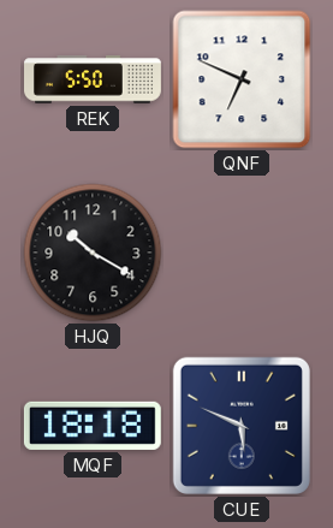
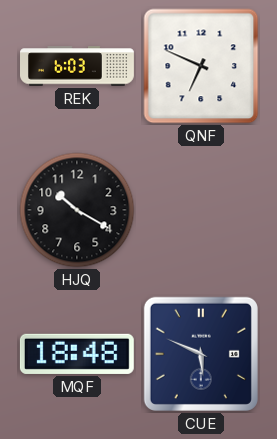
REK: 5:50 -> 6:03
MQF: 18:18 -> 18:48
